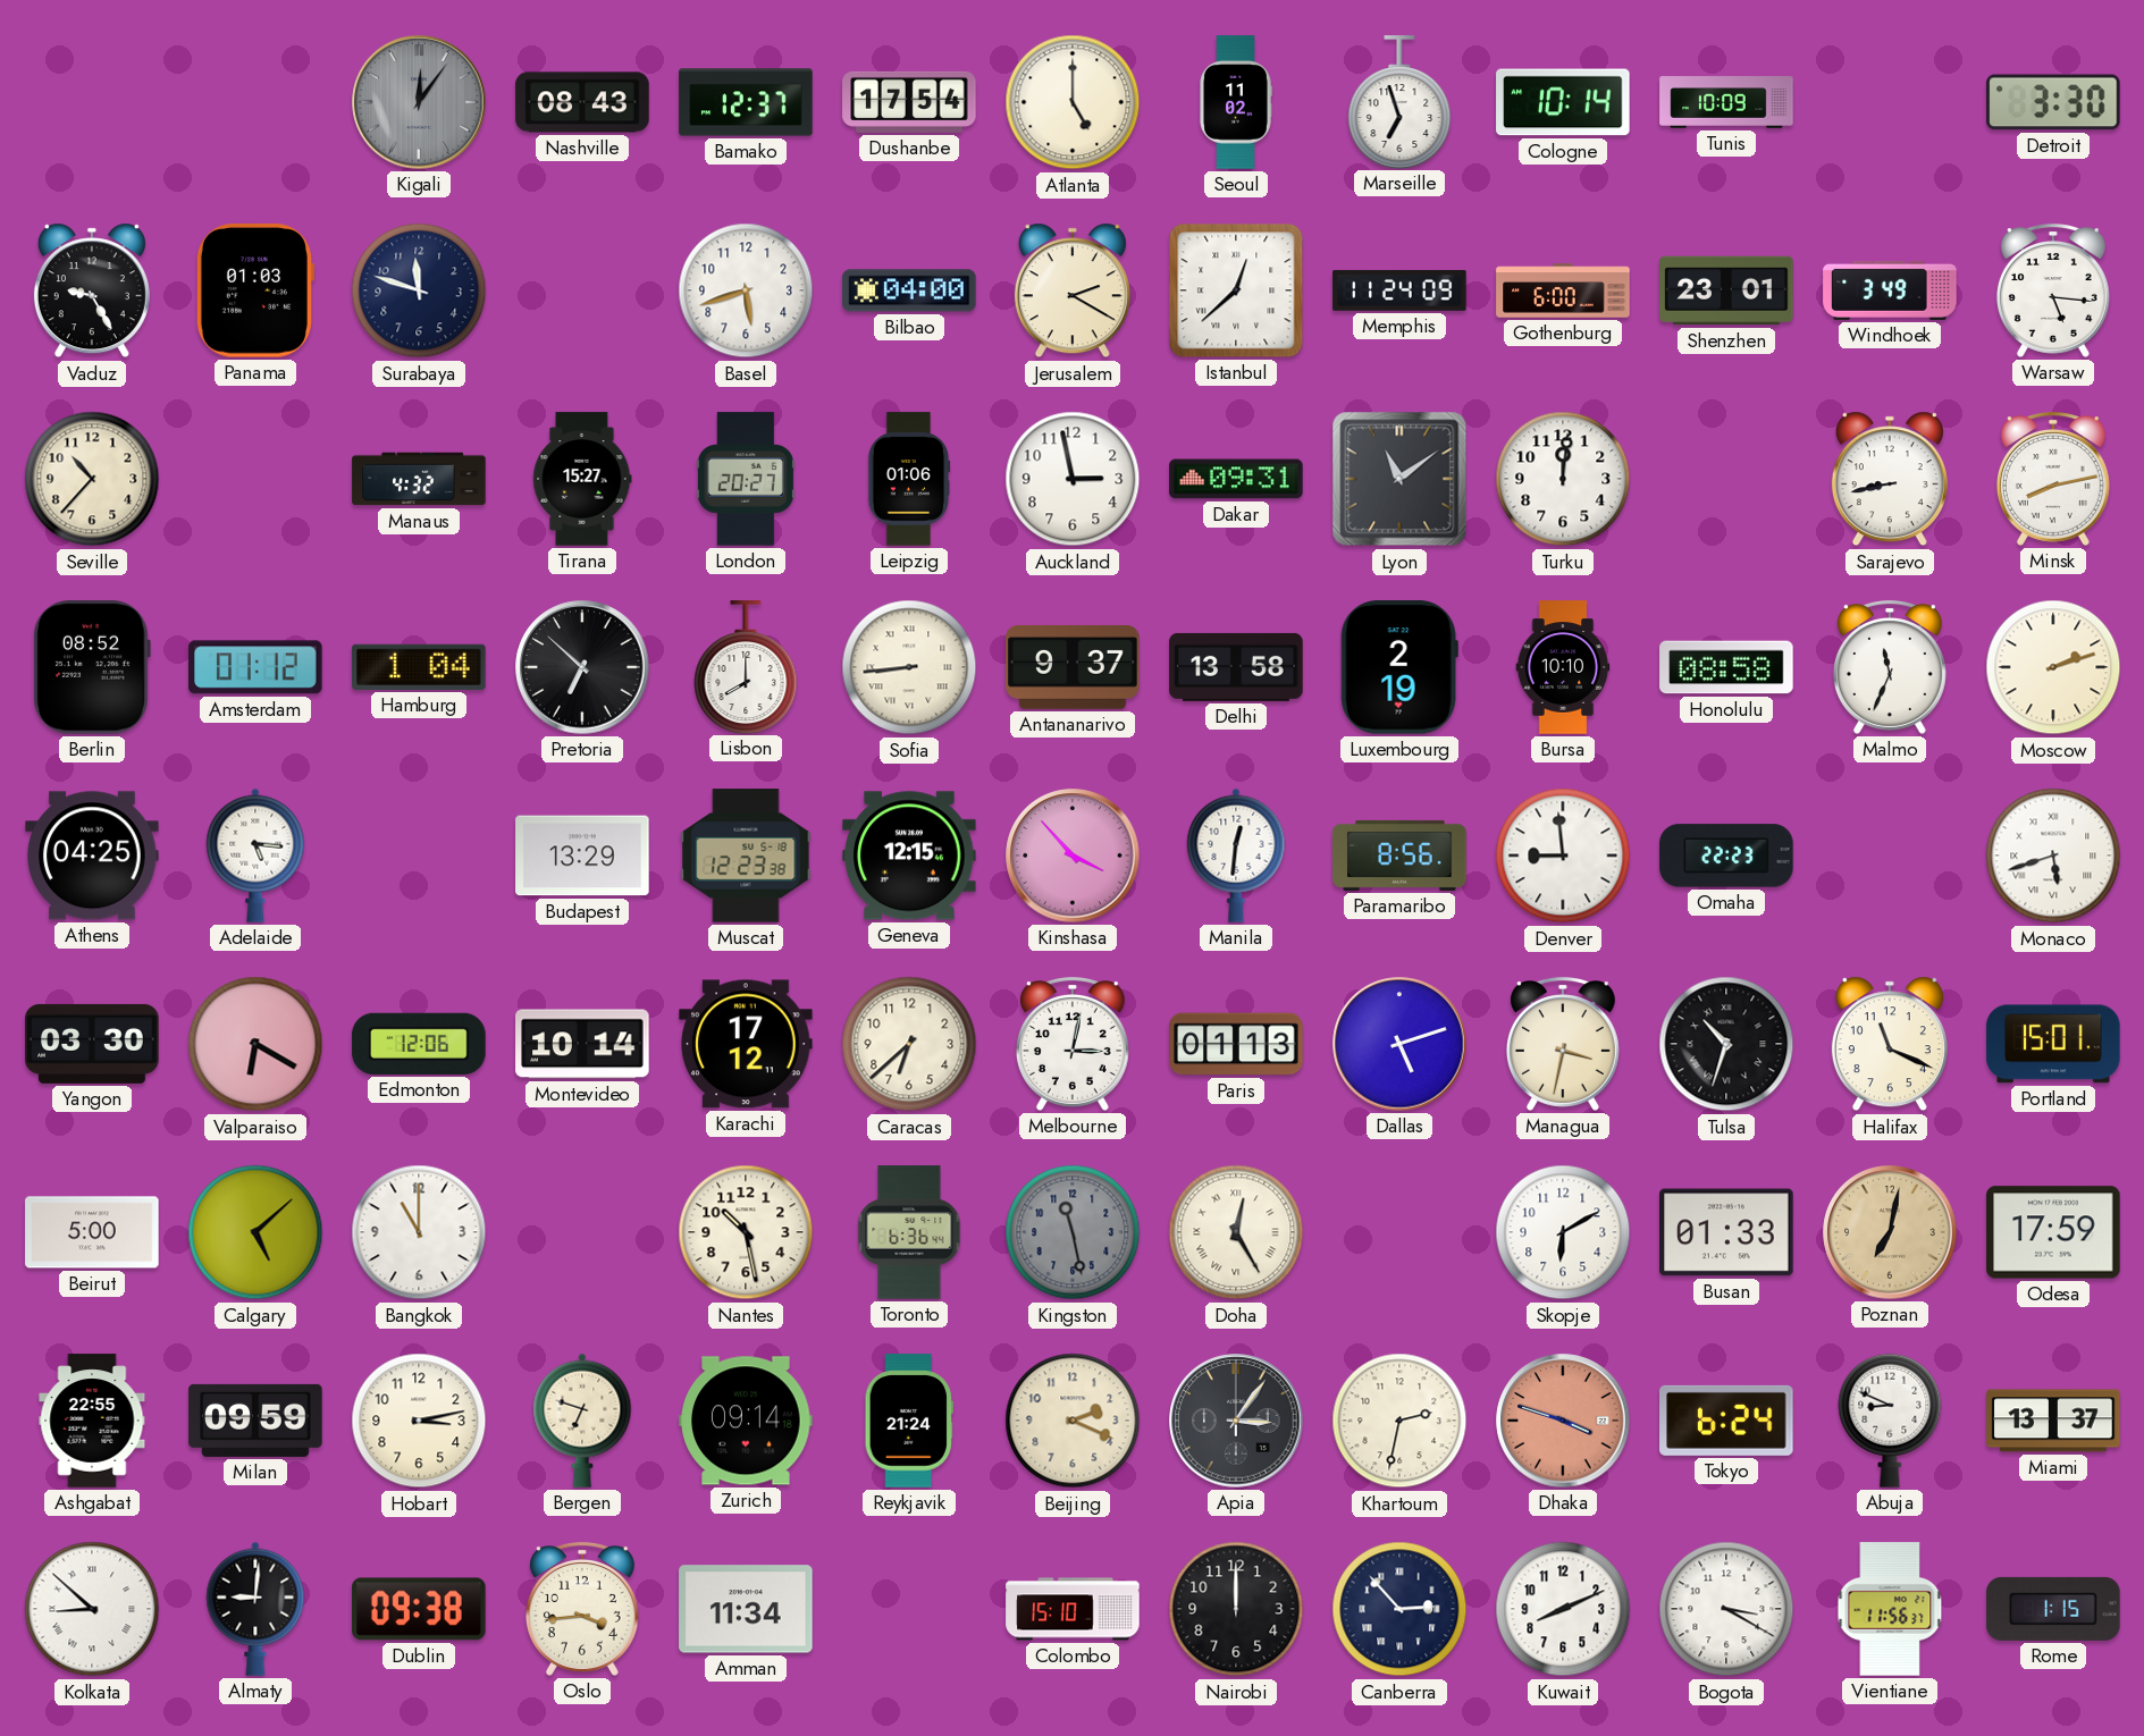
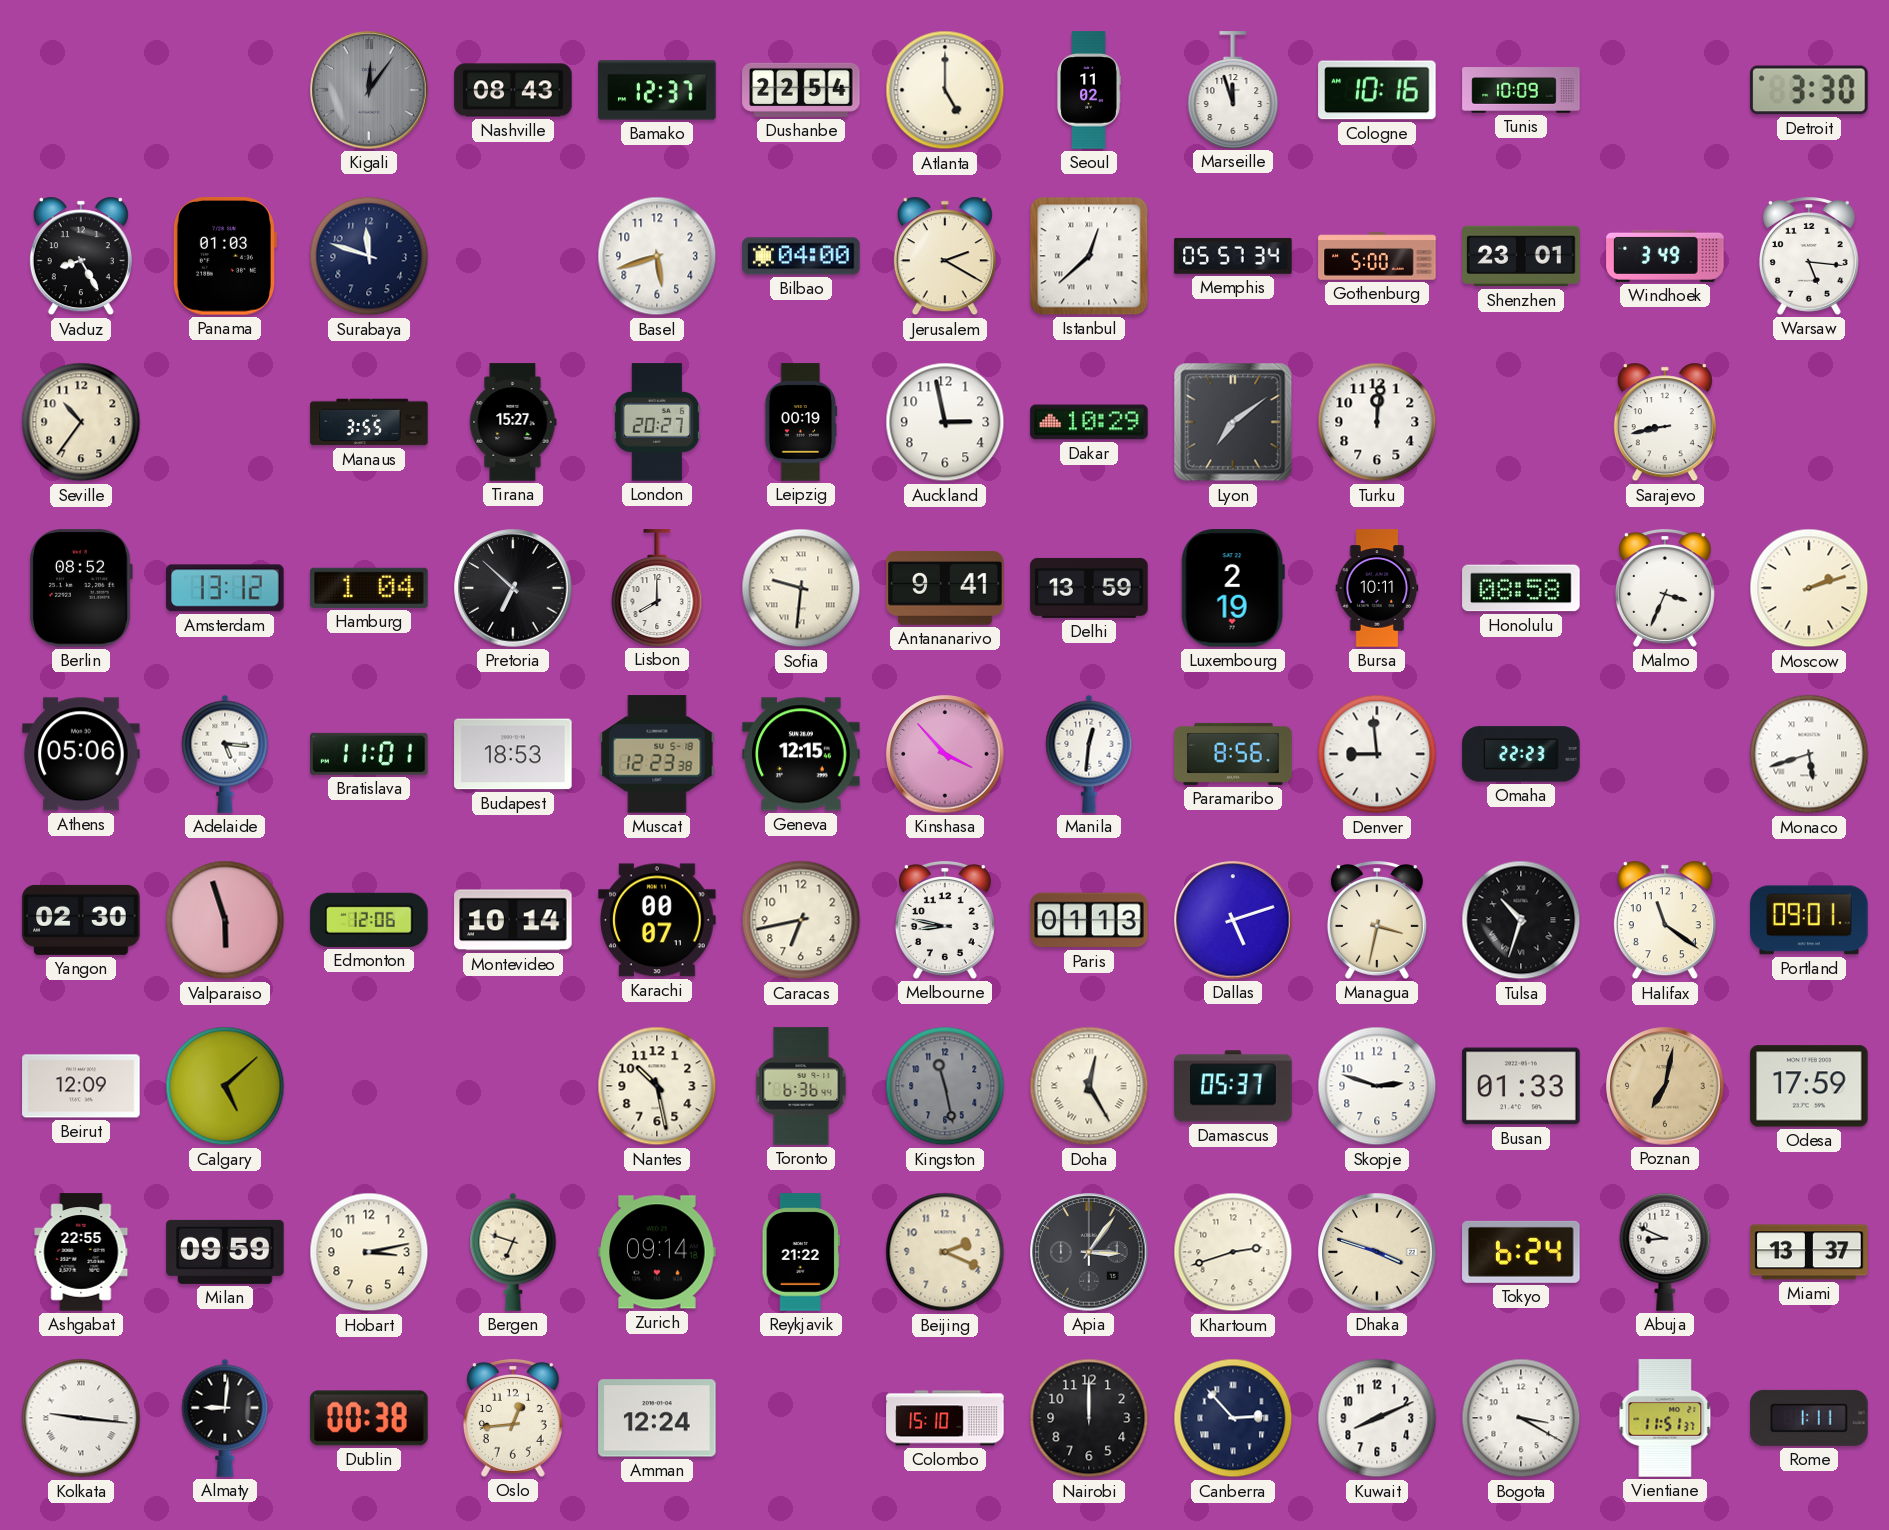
Dushanbe: 17:54 -> 22:54
Marseille: 6:57 -> 11:57
Cologne: 10:14 -> 10:16
Vaduz: 9:25 -> 8:25
Memphis: 11:24 -> 05:57
Gothenburg: 6:00 -> 5:00
Seville: 10:37 -> 10:36
Manaus: 4:32 -> 3:55
Leipzig: 01:06 -> 00:19
Dakar: 09:31 -> 10:29
Lyon: 11:09 -> 7:09
Minsk: 8:13 -> none
Amsterdam: 01:12 -> 13:12
Sofia: 8:44 -> 9:31
Antananarivo: 9:37 -> 9:41
Delhi: 13:58 -> 13:59
Bursa: 10:10 -> 10:11
Malmo: 11:34 -> 3:34
Athens: 04:25 -> 05:06
Bratislava: none -> 11:01
Budapest: 13:29 -> 18:53
Yangon: 03:30 -> 02:30
Valparaiso: 6:20 -> 5:57
Karachi: 17:12 -> 00:07
Caracas: 6:38 -> 6:43
Melbourne: 3:02 -> 8:47
Halifax: 11:19 -> 11:21
Portland: 15:01 -> 09:01
Beirut: 5:00 -> 12:09
Bangkok: 11:00 -> none
Damascus: none -> 05:37
Skopje: 6:10 -> 2:48
Reykjavik: 21:24 -> 21:22
Khartoum: 2:32 -> 2:42
Dhaka dial: salmon -> cream
Kolkata: 8:52 -> 9:16
Dublin: 09:38 -> 00:38
Oslo: 3:44 -> 12:44
Amman: 11:34 -> 12:24
Vientiane: 11:56 -> 11:51
Rome: 1:15 -> 1:11
